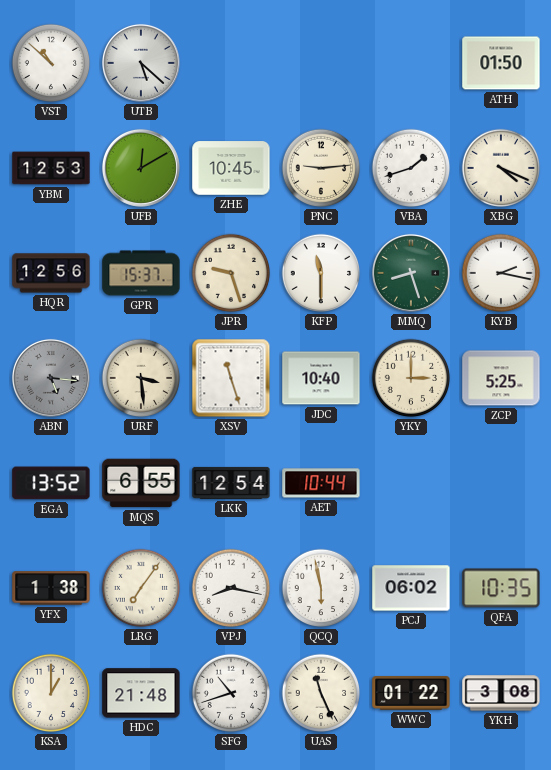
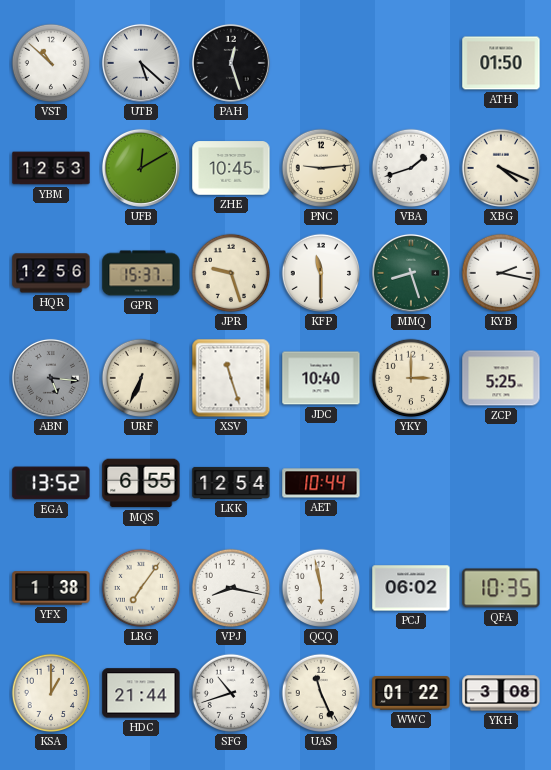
PAH: none -> 12:27
URF: 3:29 -> 6:34
HDC: 21:48 -> 21:44
